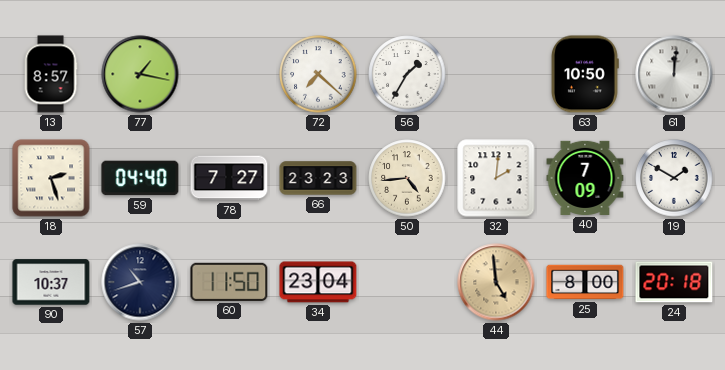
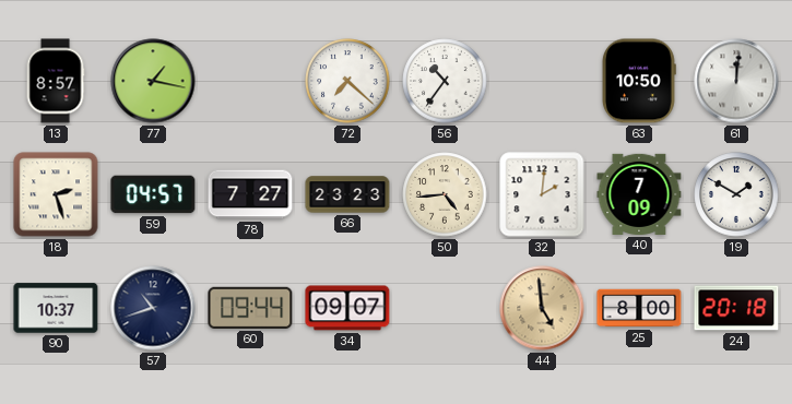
56: 1:35 -> 10:36
59: 04:40 -> 04:57
60: 11:50 -> 09:44
34: 23:04 -> 09:07
